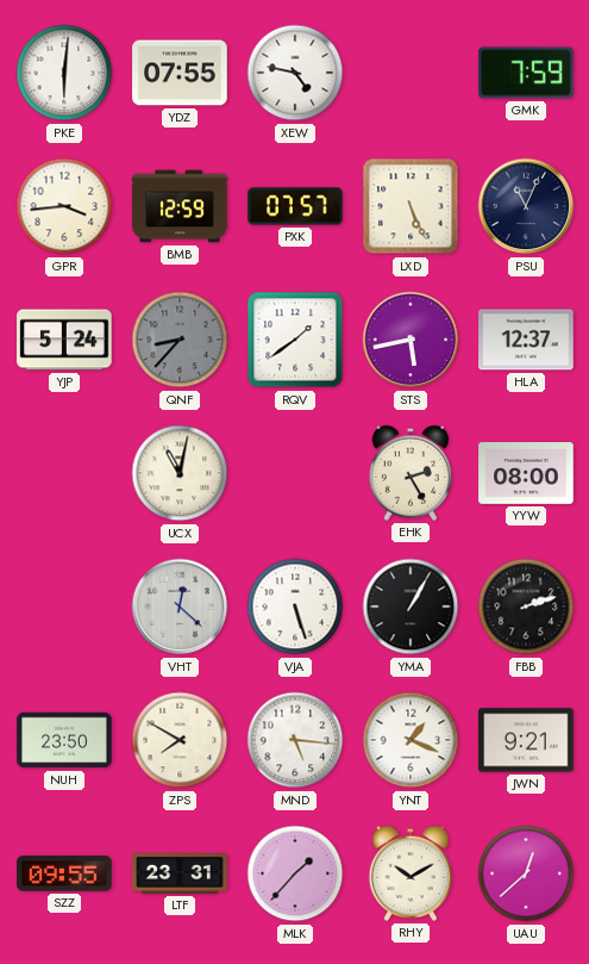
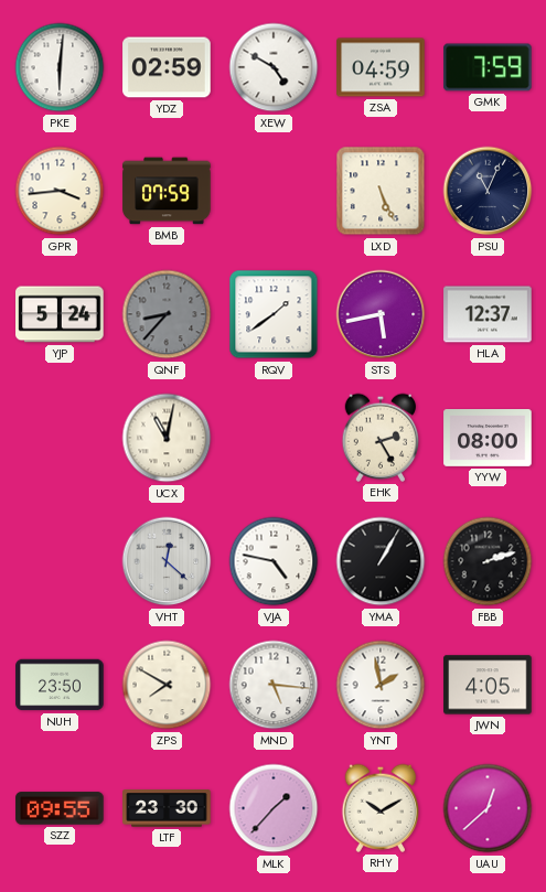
YDZ: 07:55 -> 02:59
XEW: 4:47 -> 4:50
ZSA: none -> 04:59
BMB: 12:59 -> 07:59
PXK: 07:57 -> none
VJA: 5:27 -> 4:47
YNT: 1:19 -> 1:58
JWN: 9:21 -> 4:05
LTF: 23:31 -> 23:30
